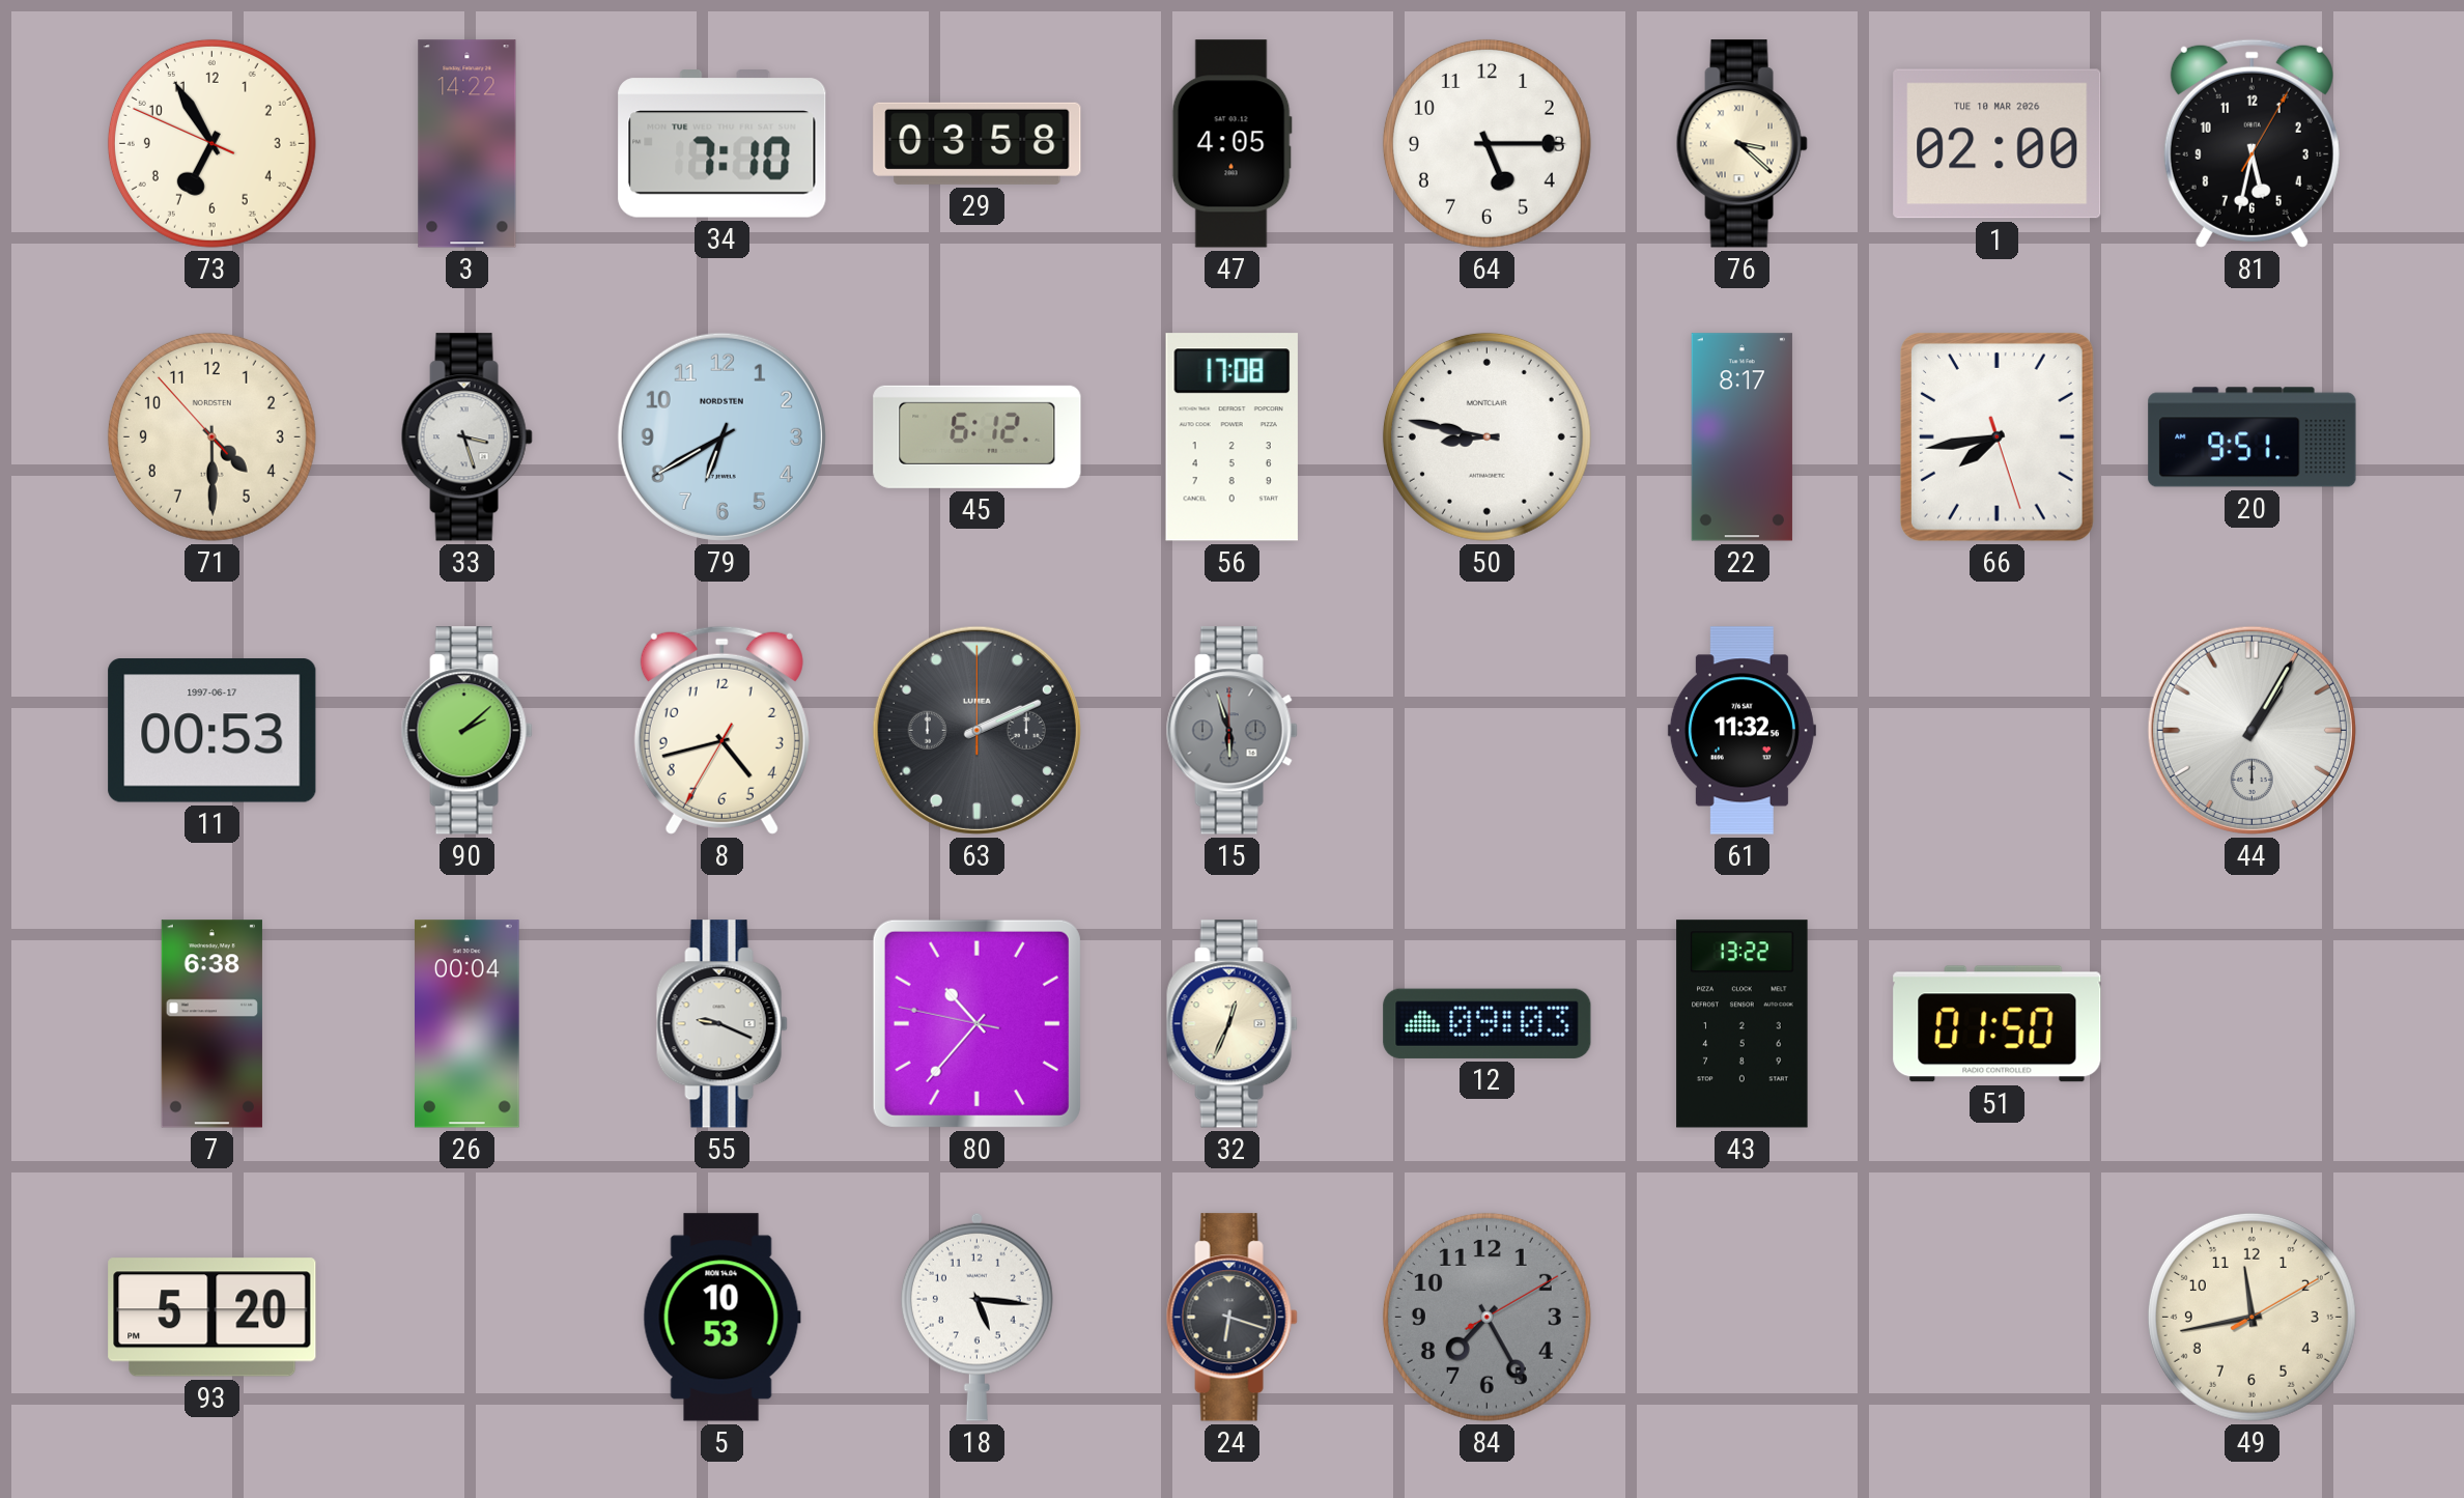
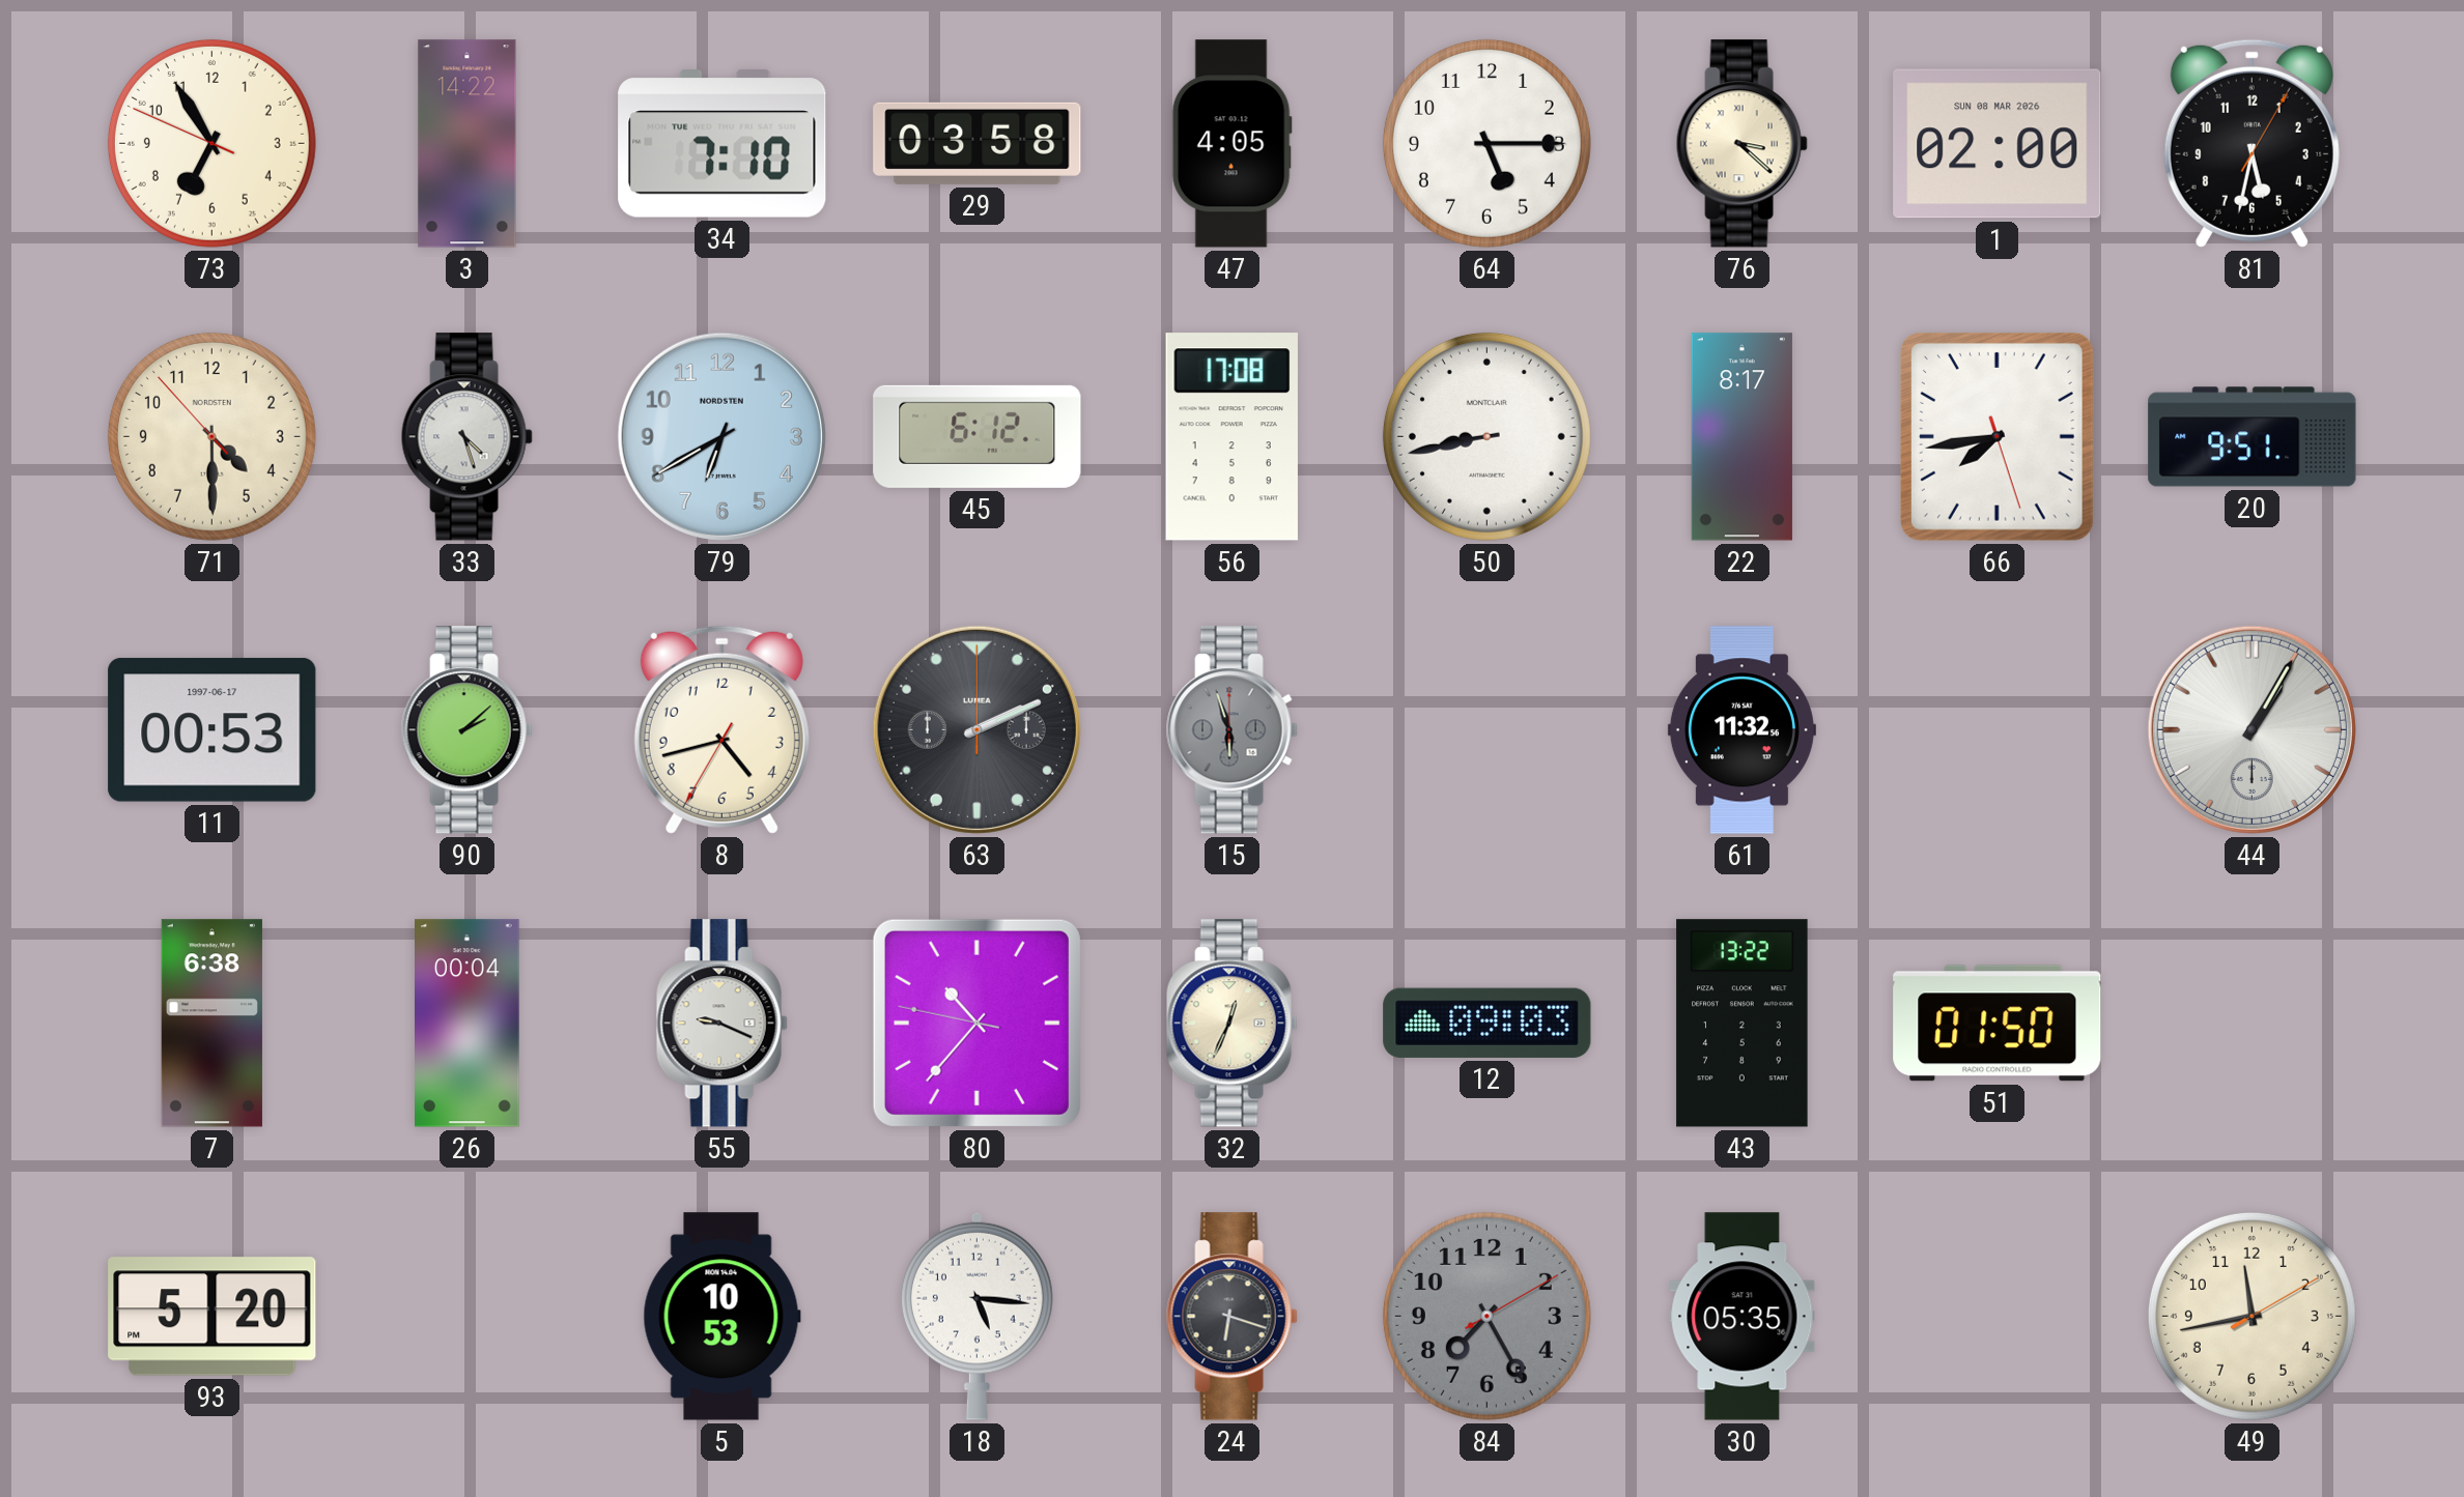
1 date: TUE 10 MAR 2026 -> SUN 08 MAR 2026
33: 3:27 -> 4:27
50: 8:47 -> 8:43
30: none -> 05:35
